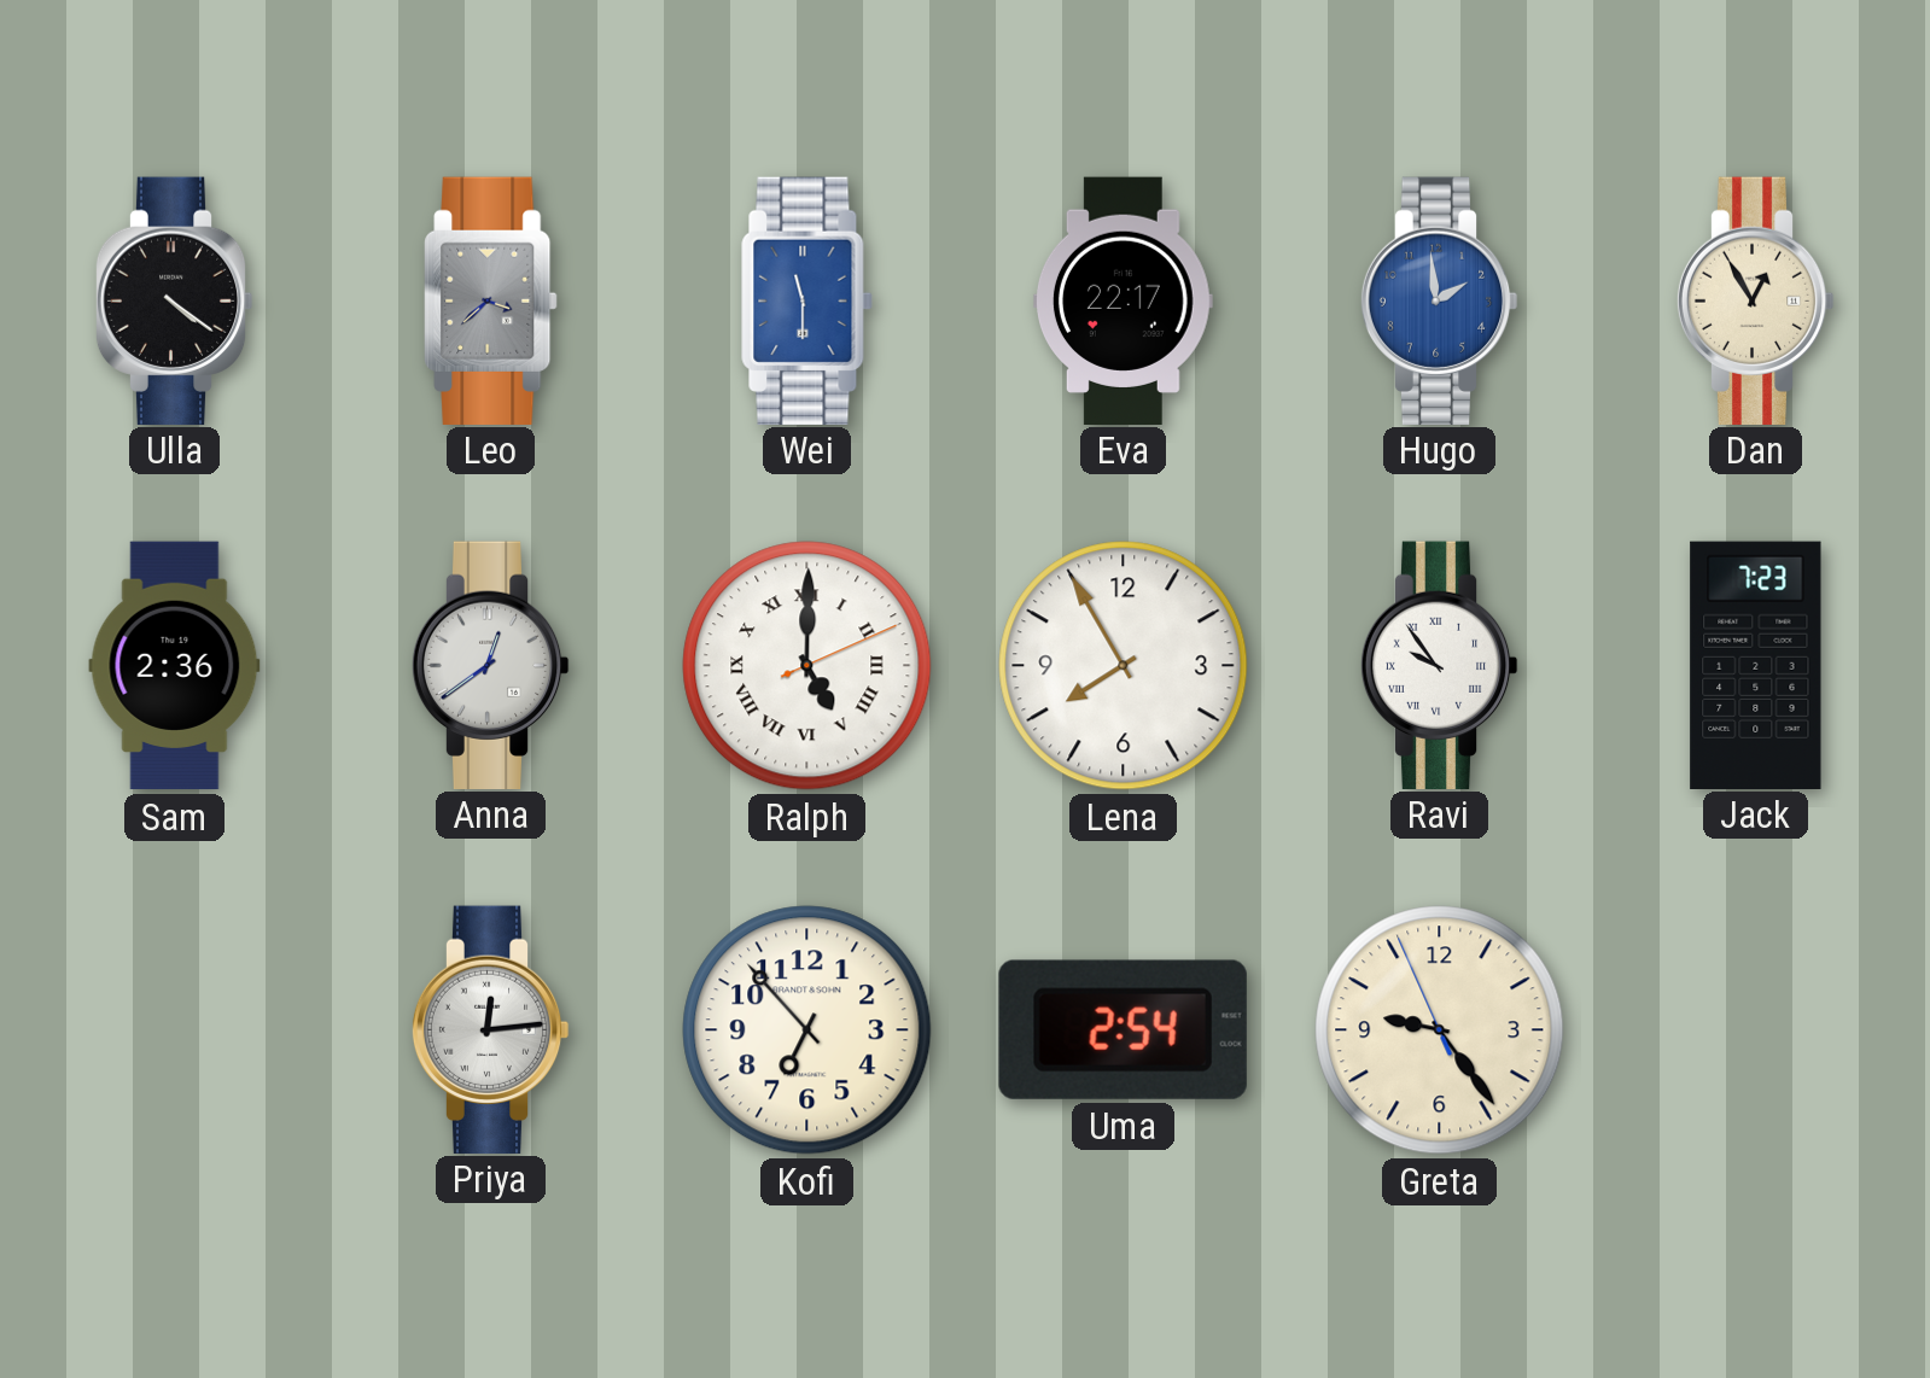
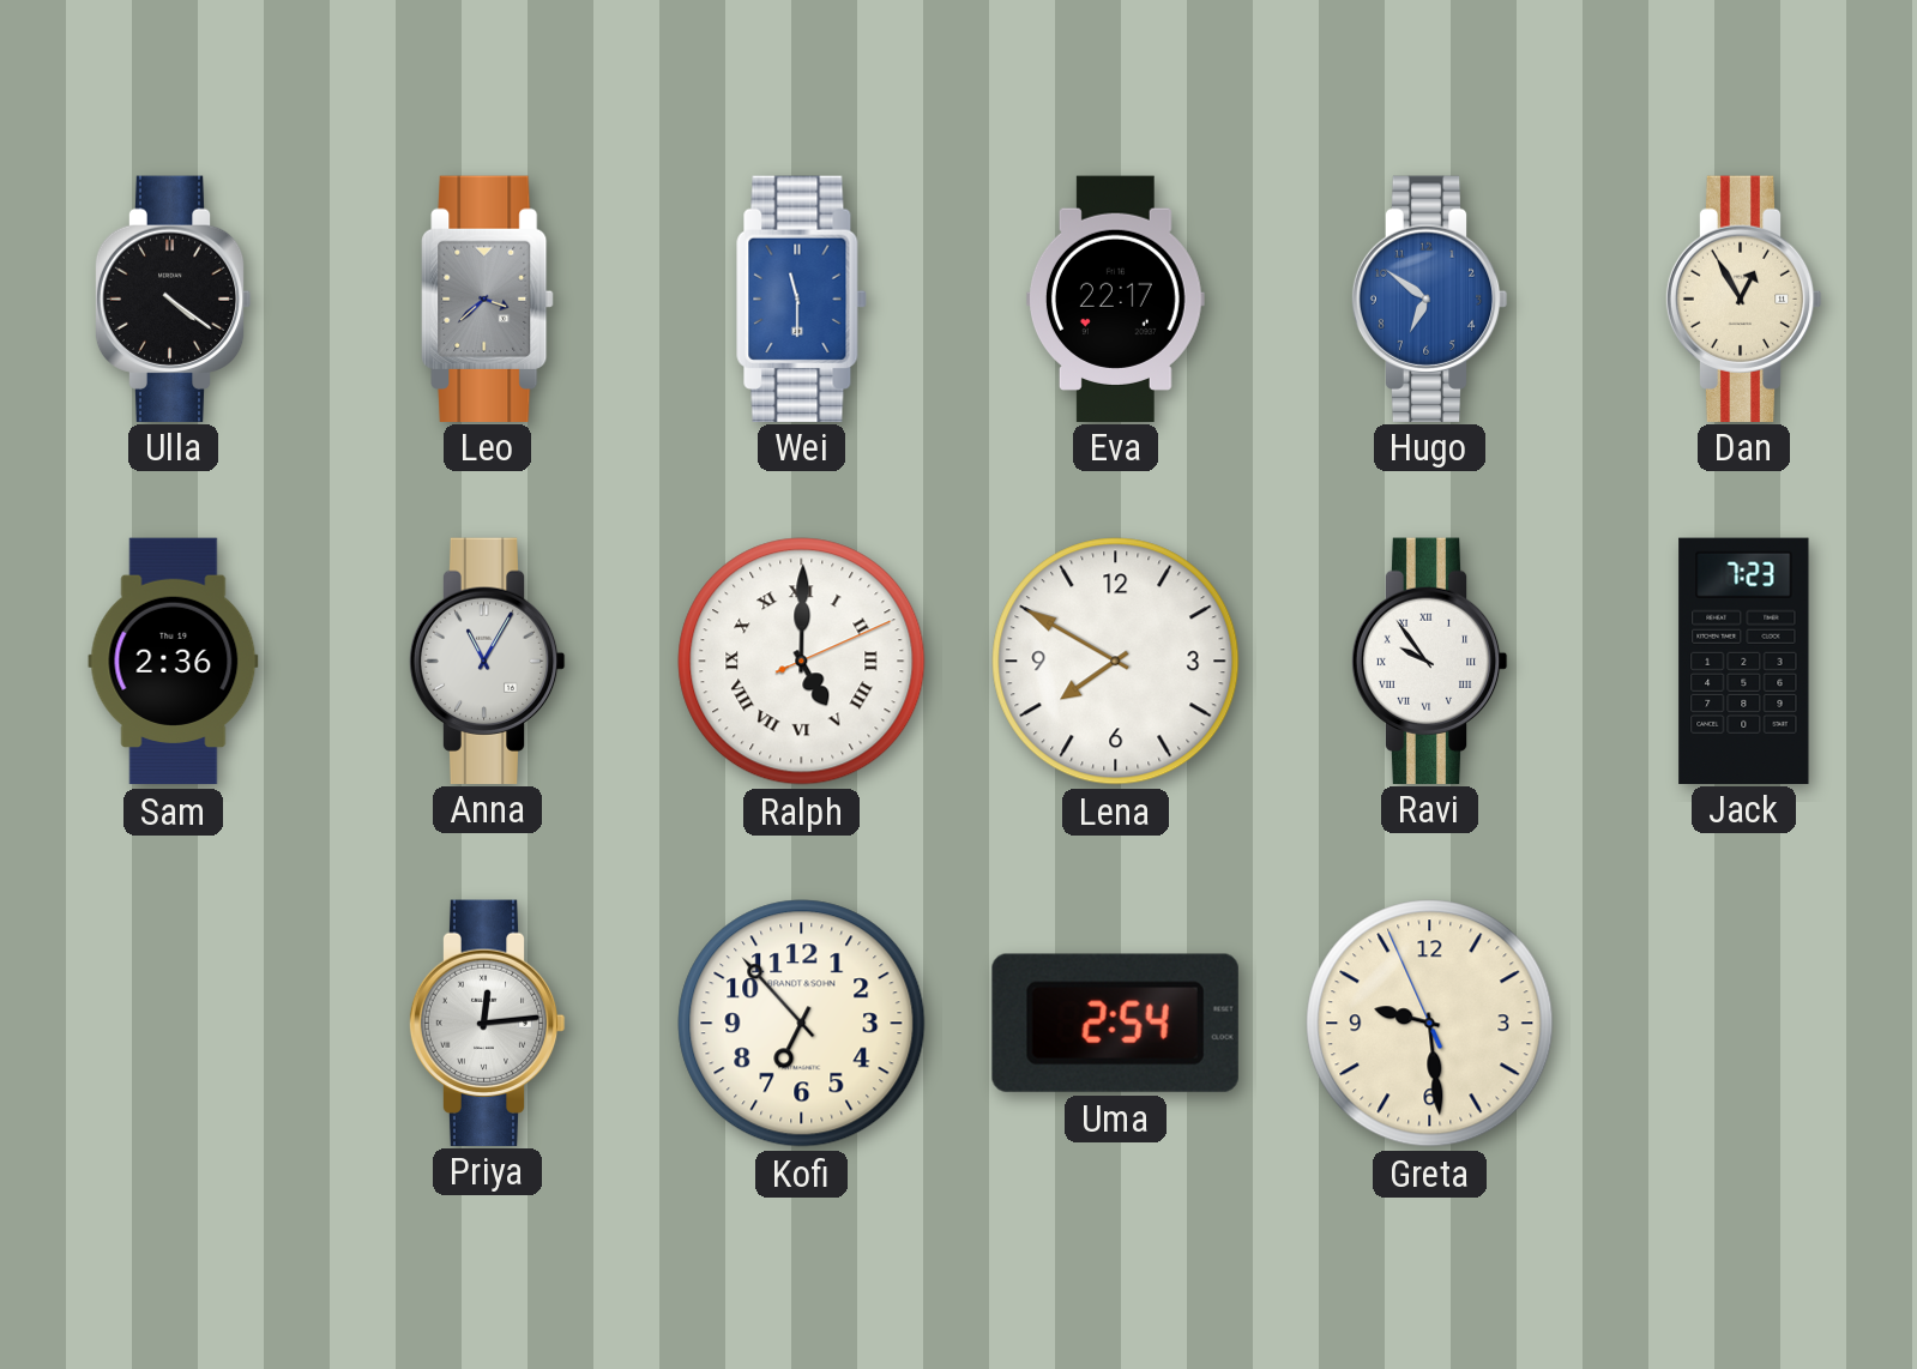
Hugo: 1:59 -> 6:51
Anna: 12:39 -> 11:05
Lena: 7:55 -> 7:50
Greta: 9:23 -> 9:28
